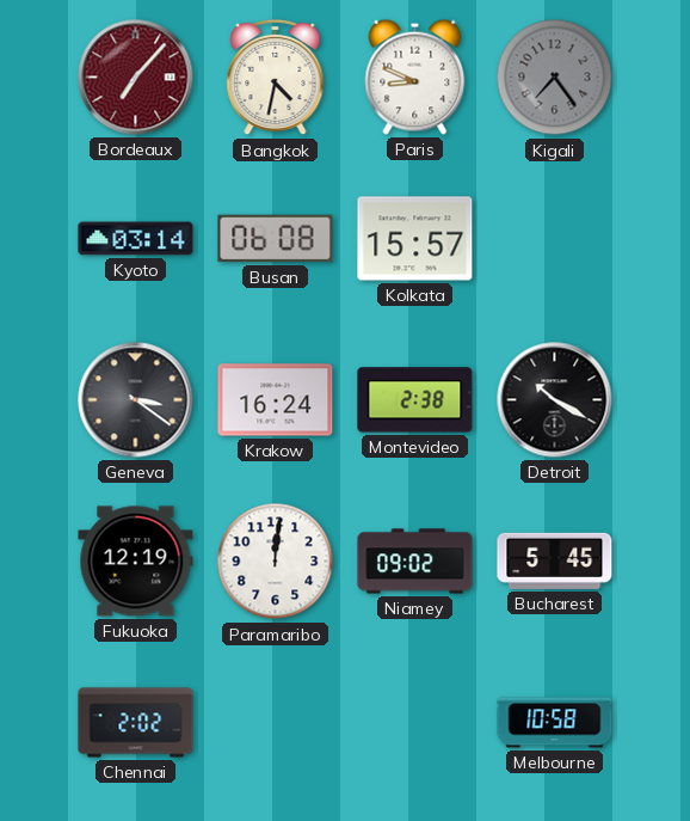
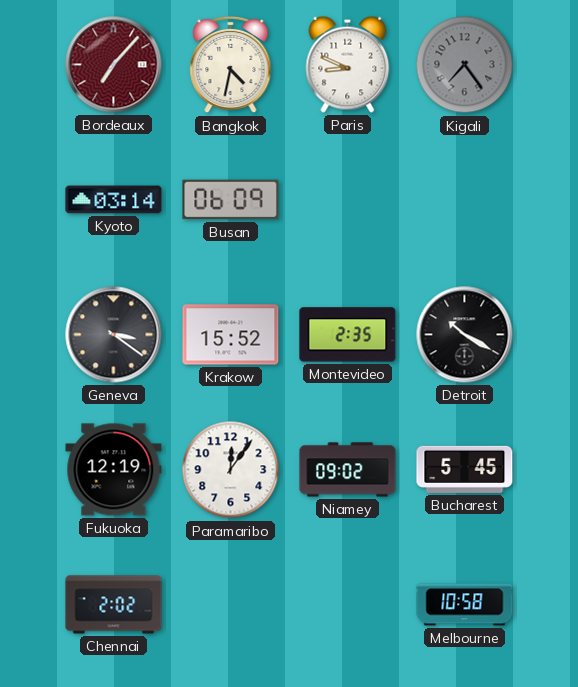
Busan: 06:08 -> 06:09
Kolkata: 15:57 -> none
Krakow: 16:24 -> 15:52
Montevideo: 2:38 -> 2:35
Paramaribo: 12:01 -> 12:06
